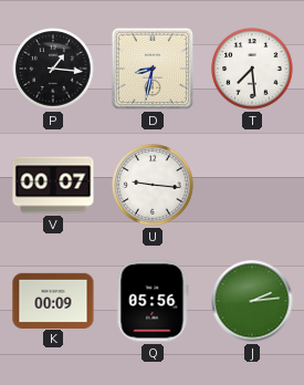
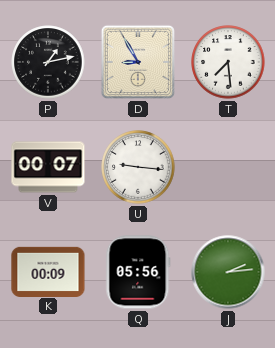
P: 1:16 -> 1:13
D: 8:32 -> 8:55
